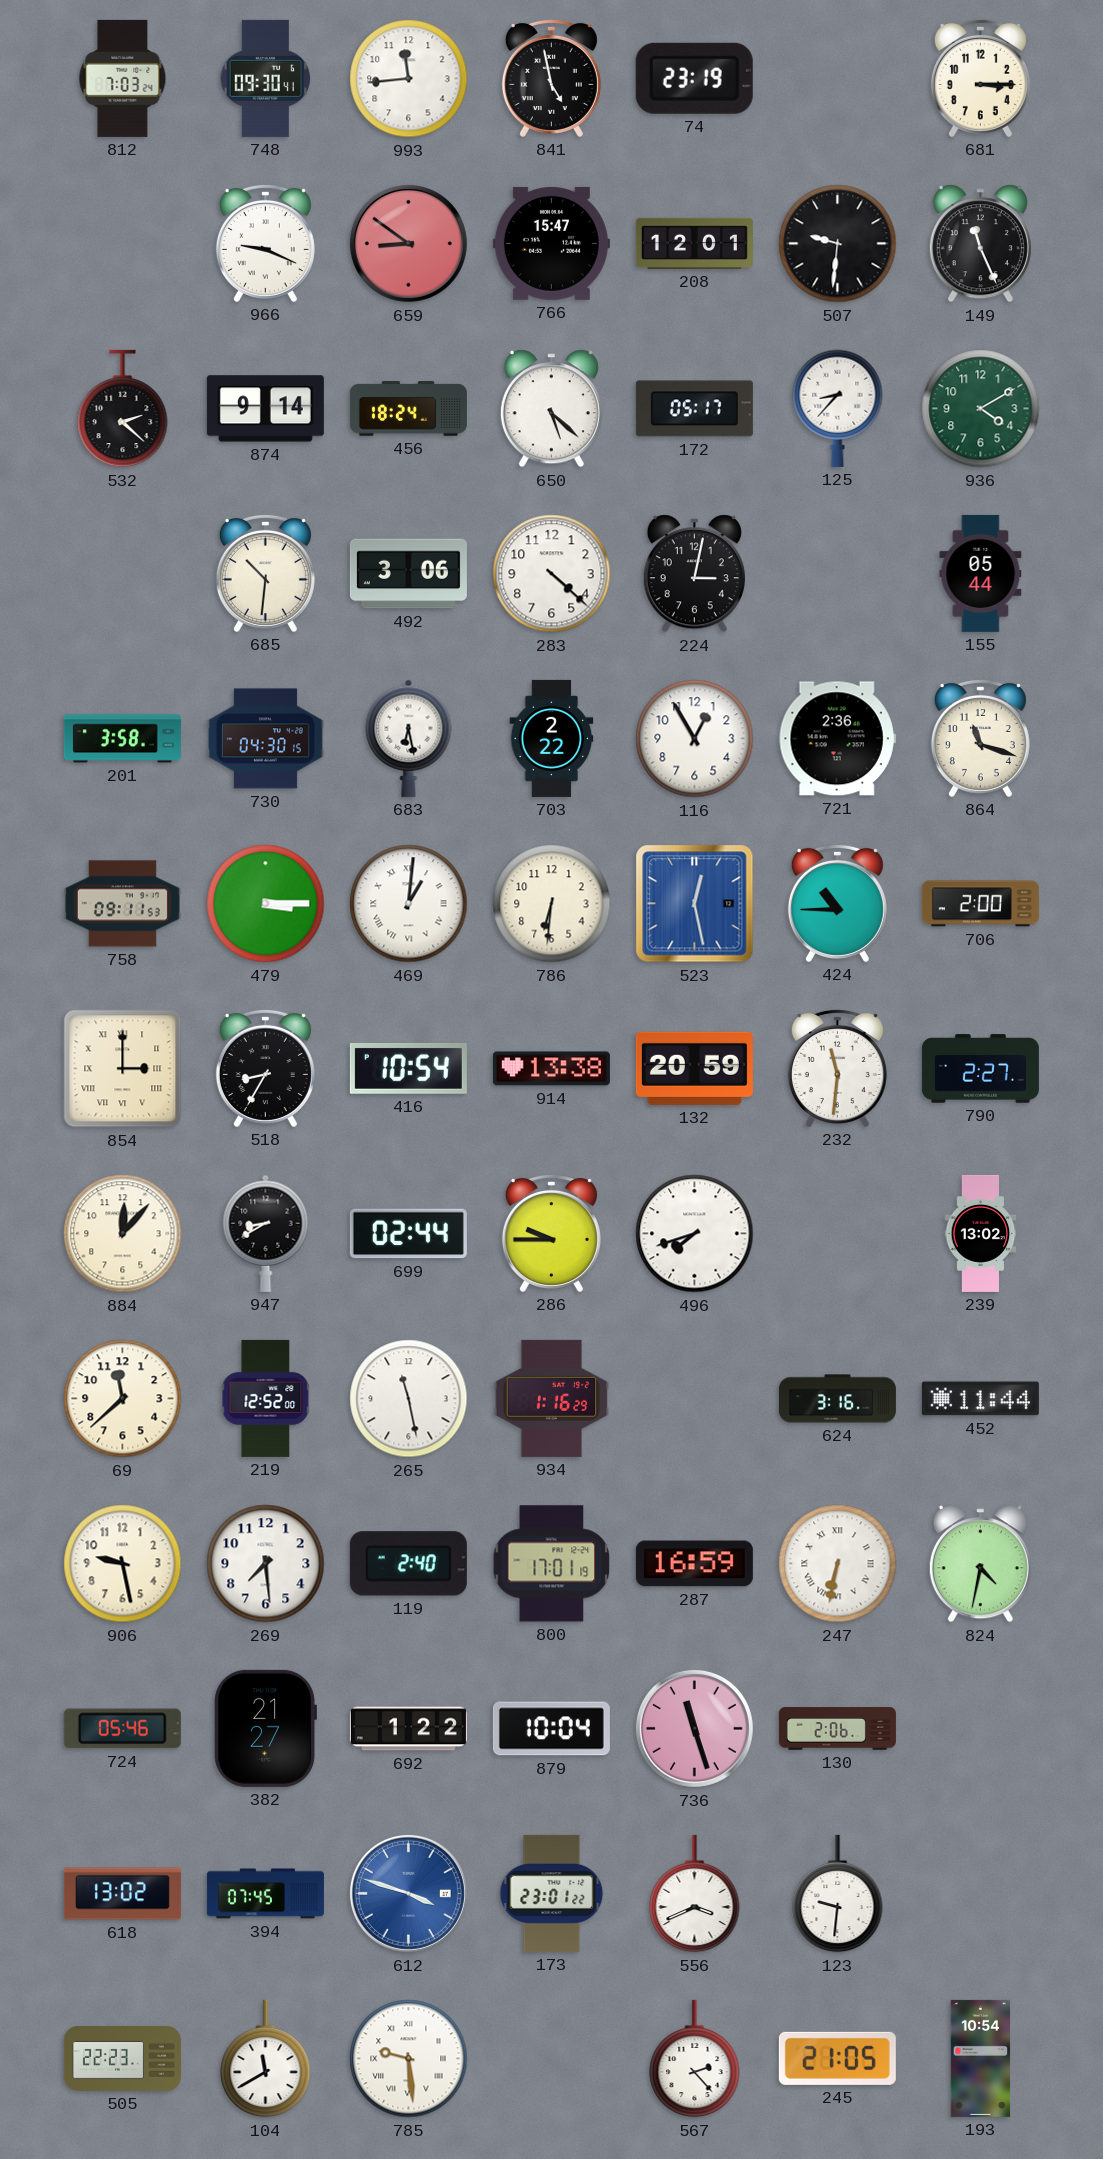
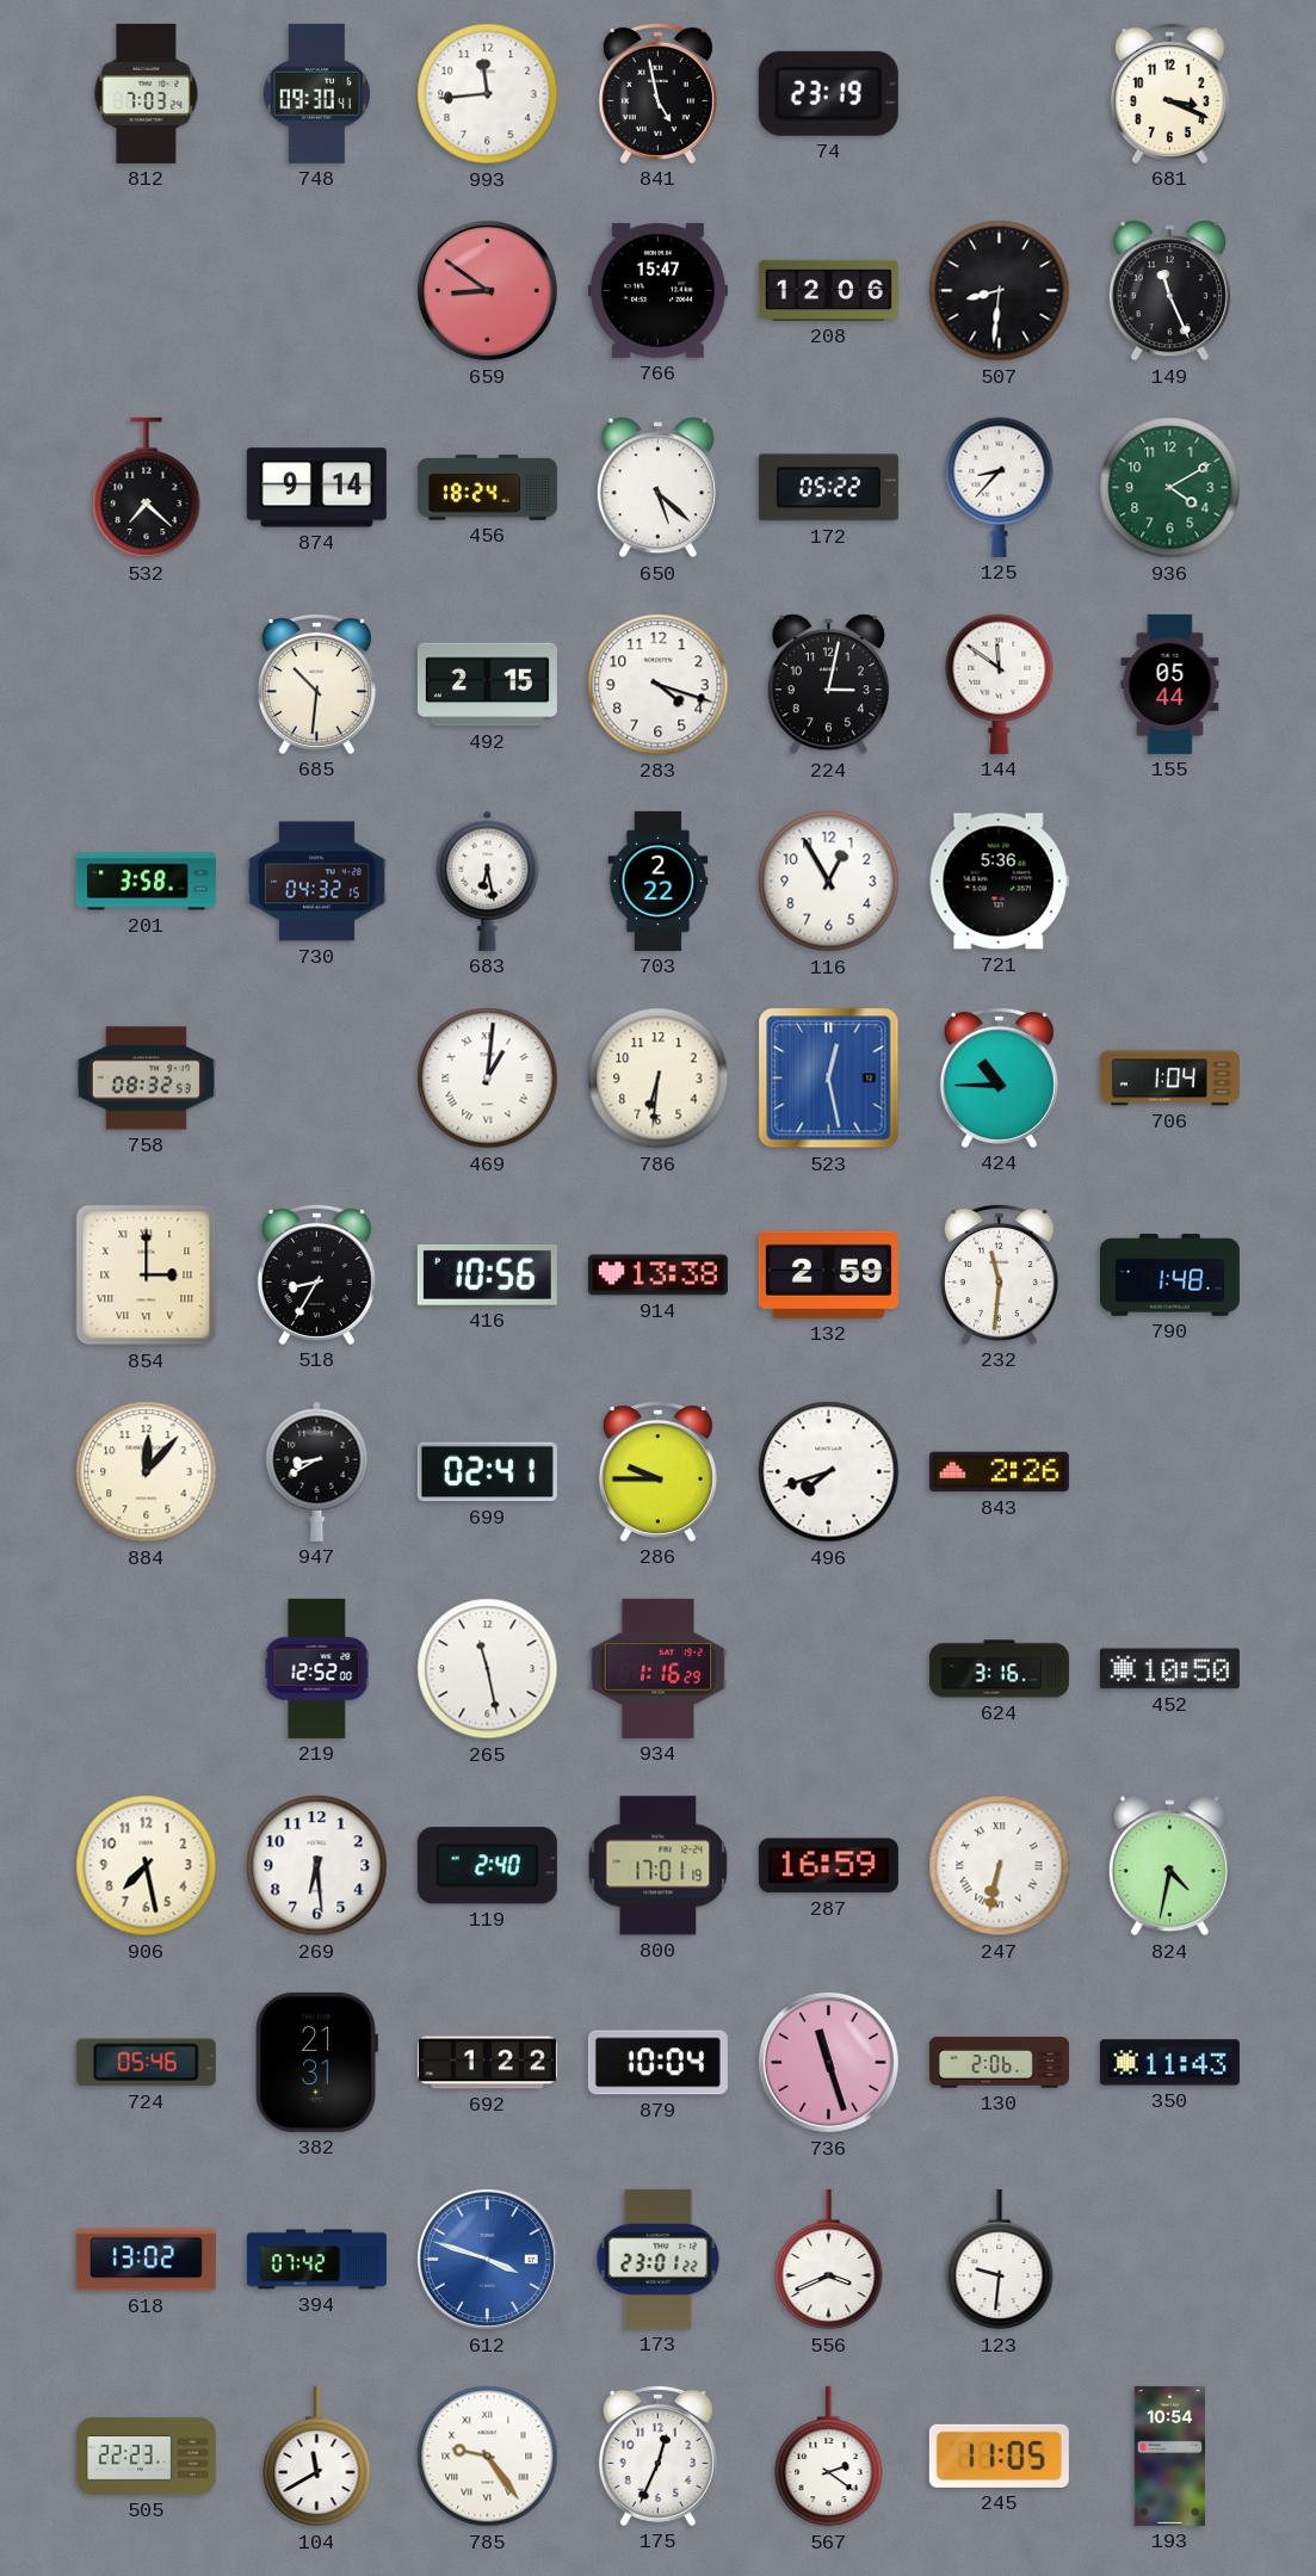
681: 3:15 -> 3:19
966: 9:19 -> none
208: 12:01 -> 12:06
507: 9:31 -> 8:31
532: 2:22 -> 7:22
172: 05:17 -> 05:22
492: 3:06 -> 2:15
283: 4:22 -> 4:18
144: none -> 11:51
730: 04:30 -> 04:32
721: 2:36 -> 5:36
864: 11:18 -> none
758: 09:11 -> 08:32
479: 3:15 -> none
706: 2:00 -> 1:04
416: 10:54 -> 10:56
132: 20:59 -> 2:59
790: 2:27 -> 1:48
699: 02:44 -> 02:41
843: none -> 2:26
239: 13:02 -> none
69: 11:38 -> none
452: 11:44 -> 10:50
906: 9:28 -> 7:28
269: 7:29 -> 6:29
382: 21:27 -> 21:31
350: none -> 11:43
394: 07:45 -> 07:42
785: 9:29 -> 9:24
175: none -> 12:34
567: 2:23 -> 2:21
245: 21:05 -> 11:05
